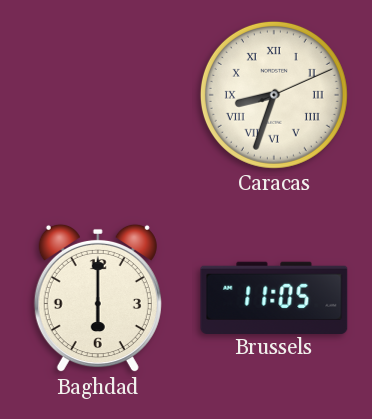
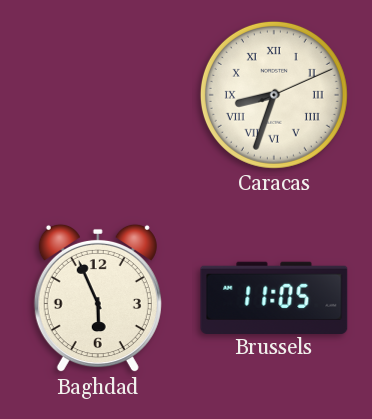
Baghdad: 6:00 -> 5:56
